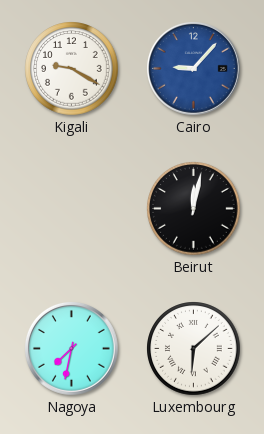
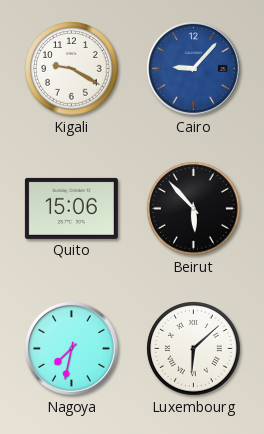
Quito: none -> 15:06
Beirut: 12:02 -> 5:53
